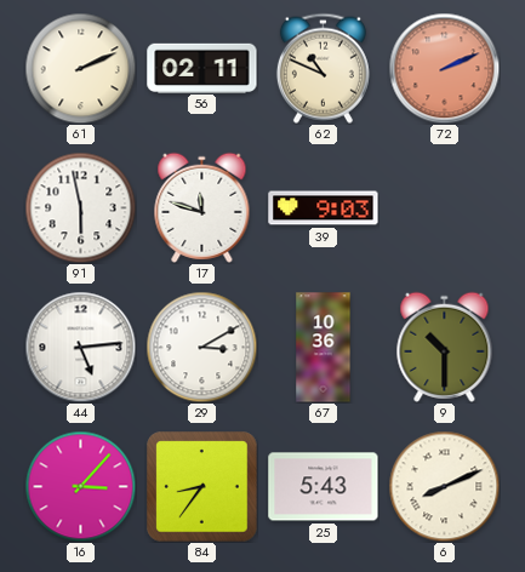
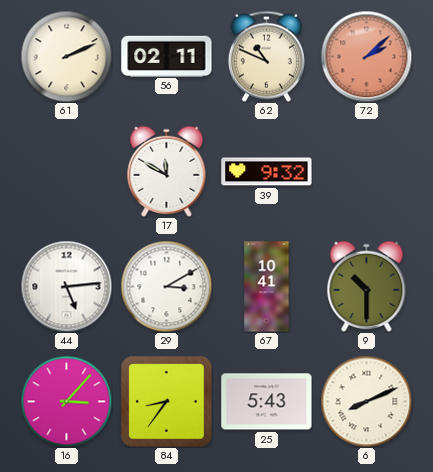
72: 2:11 -> 2:08
91: 5:58 -> none
17: 11:48 -> 11:50
39: 9:03 -> 9:32
67: 10:36 -> 10:41
